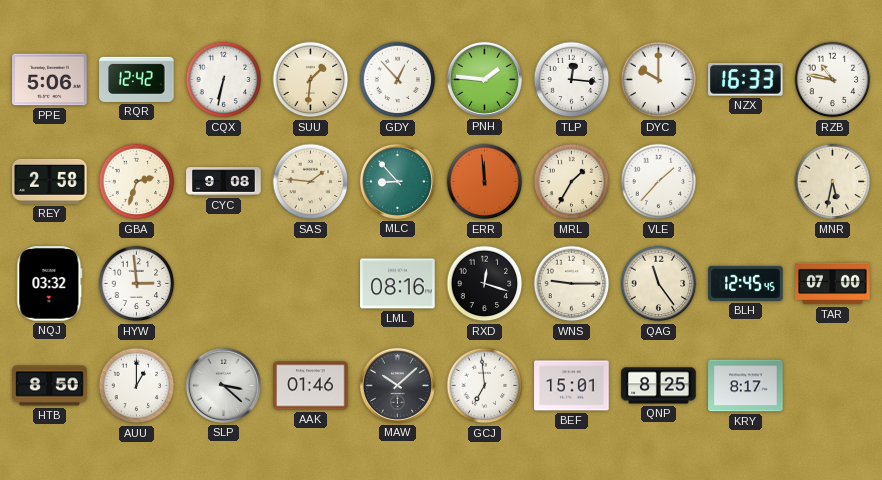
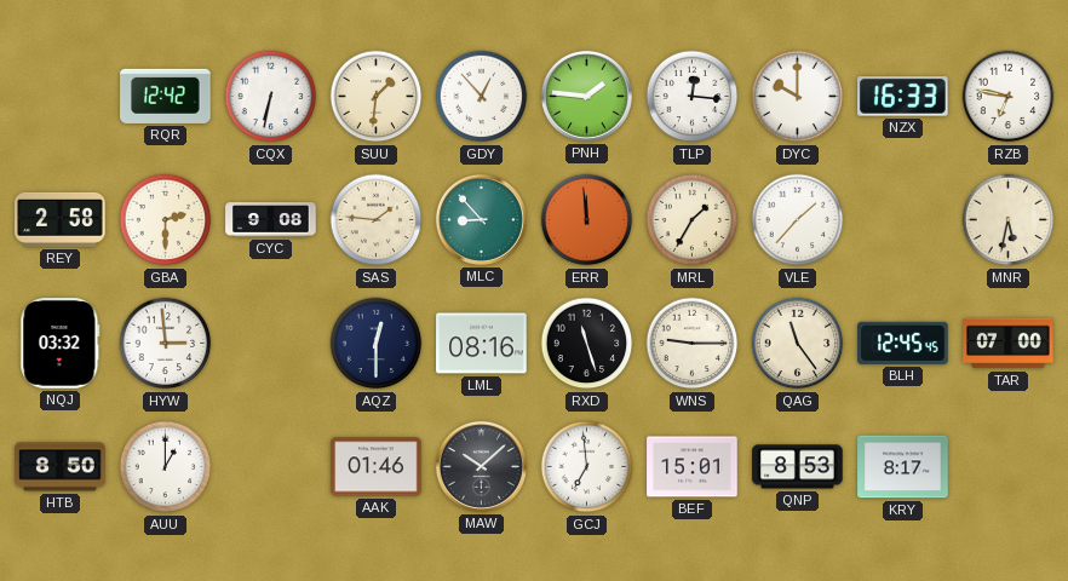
PPE: 5:06 -> none
RZB: 10:47 -> 6:47
GBA: 2:33 -> 2:30
AQZ: none -> 12:30
RXD: 12:18 -> 11:27
SLP: 3:22 -> none
QNP: 8:25 -> 8:53
